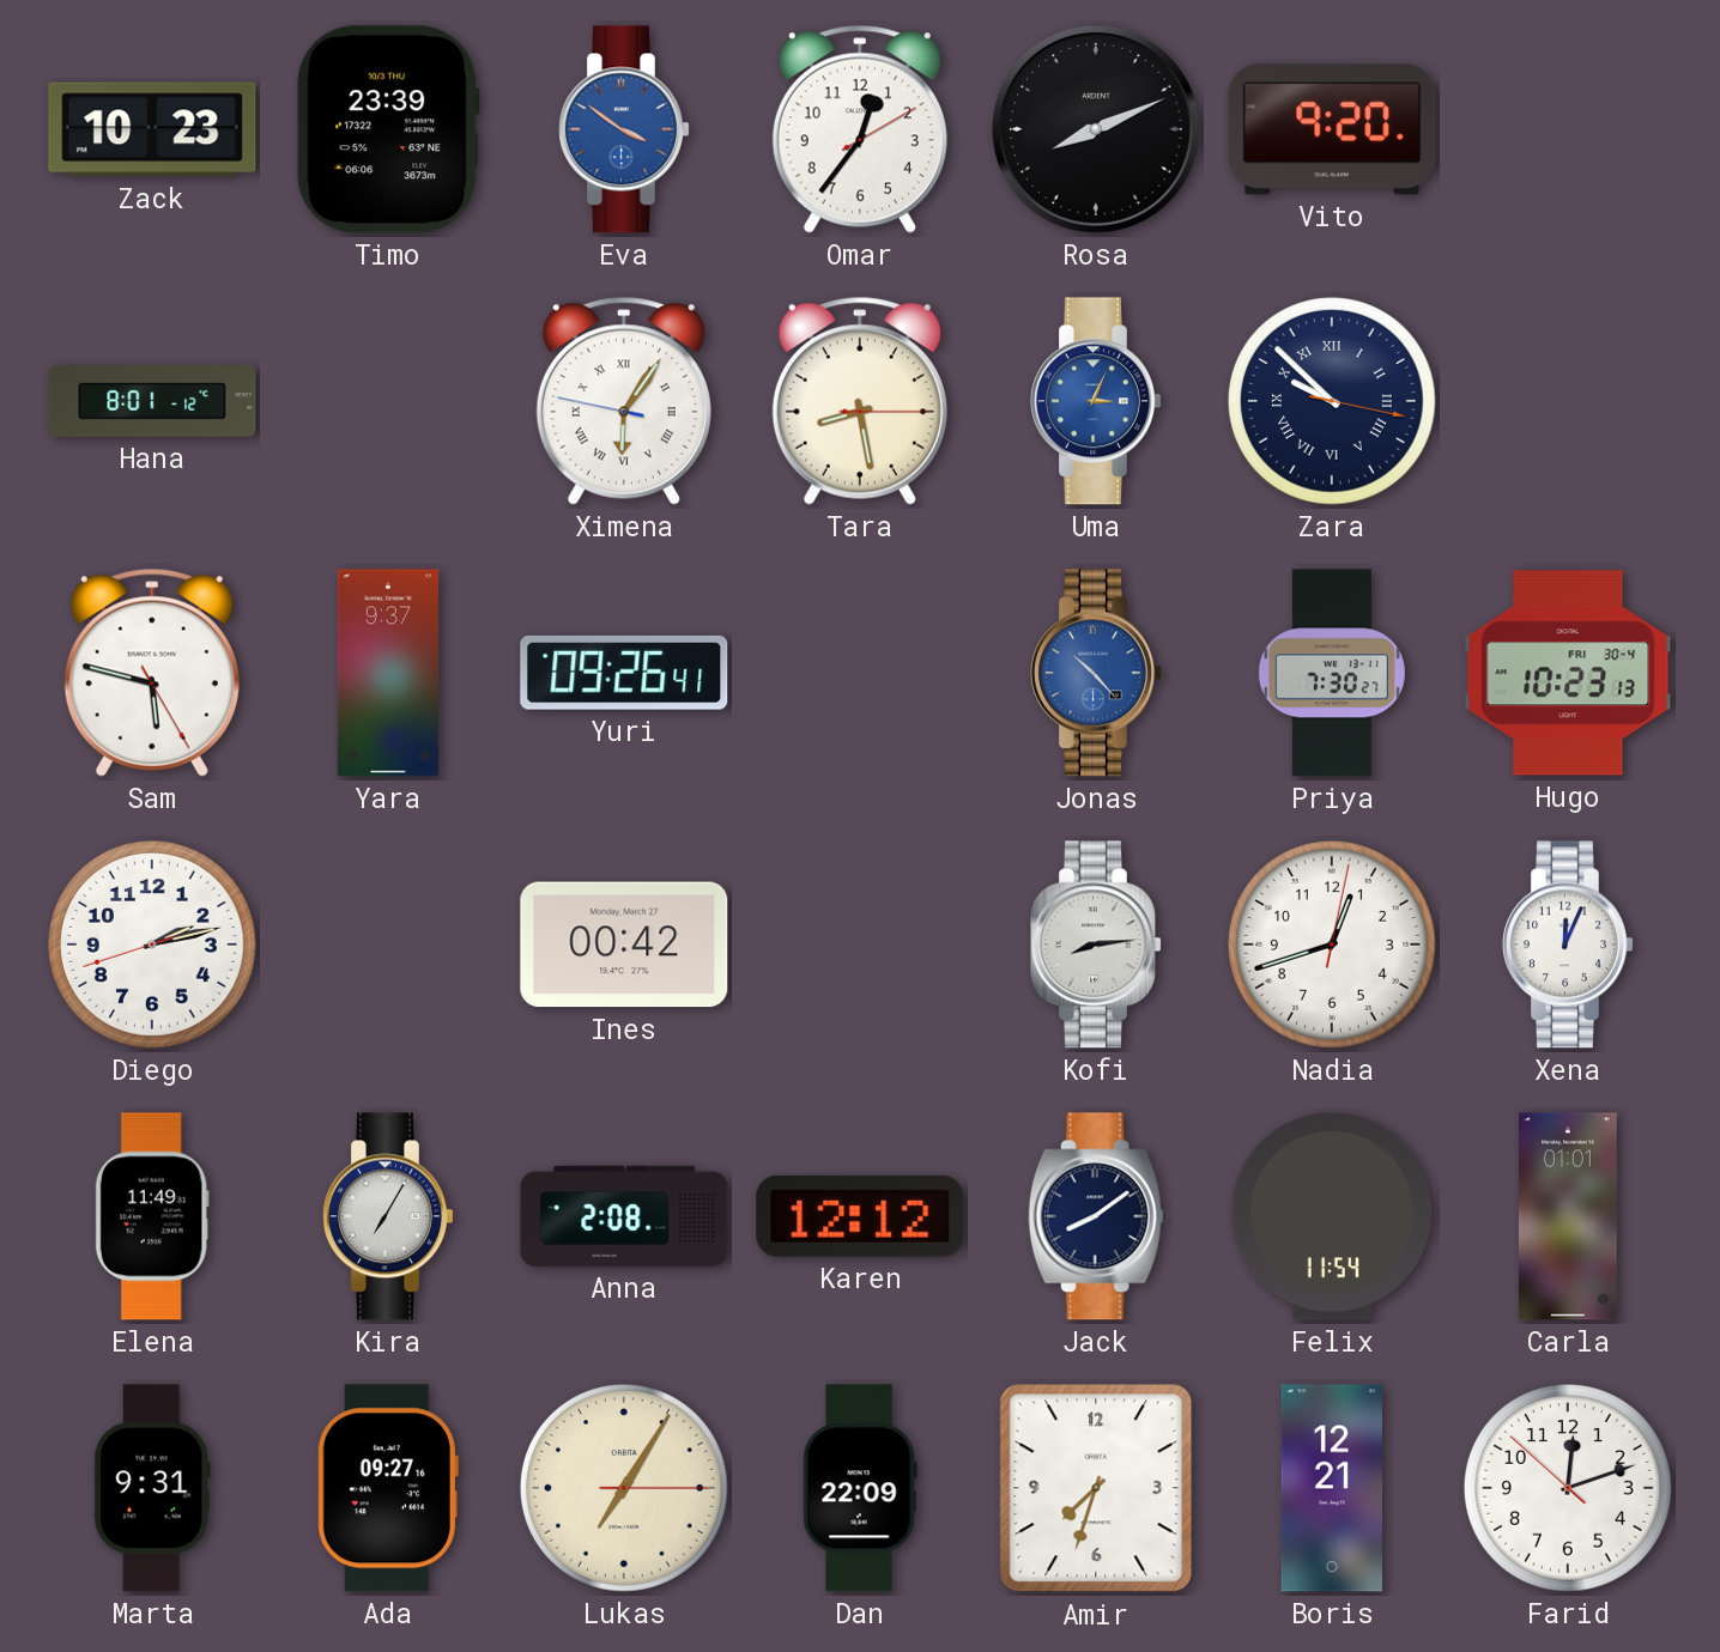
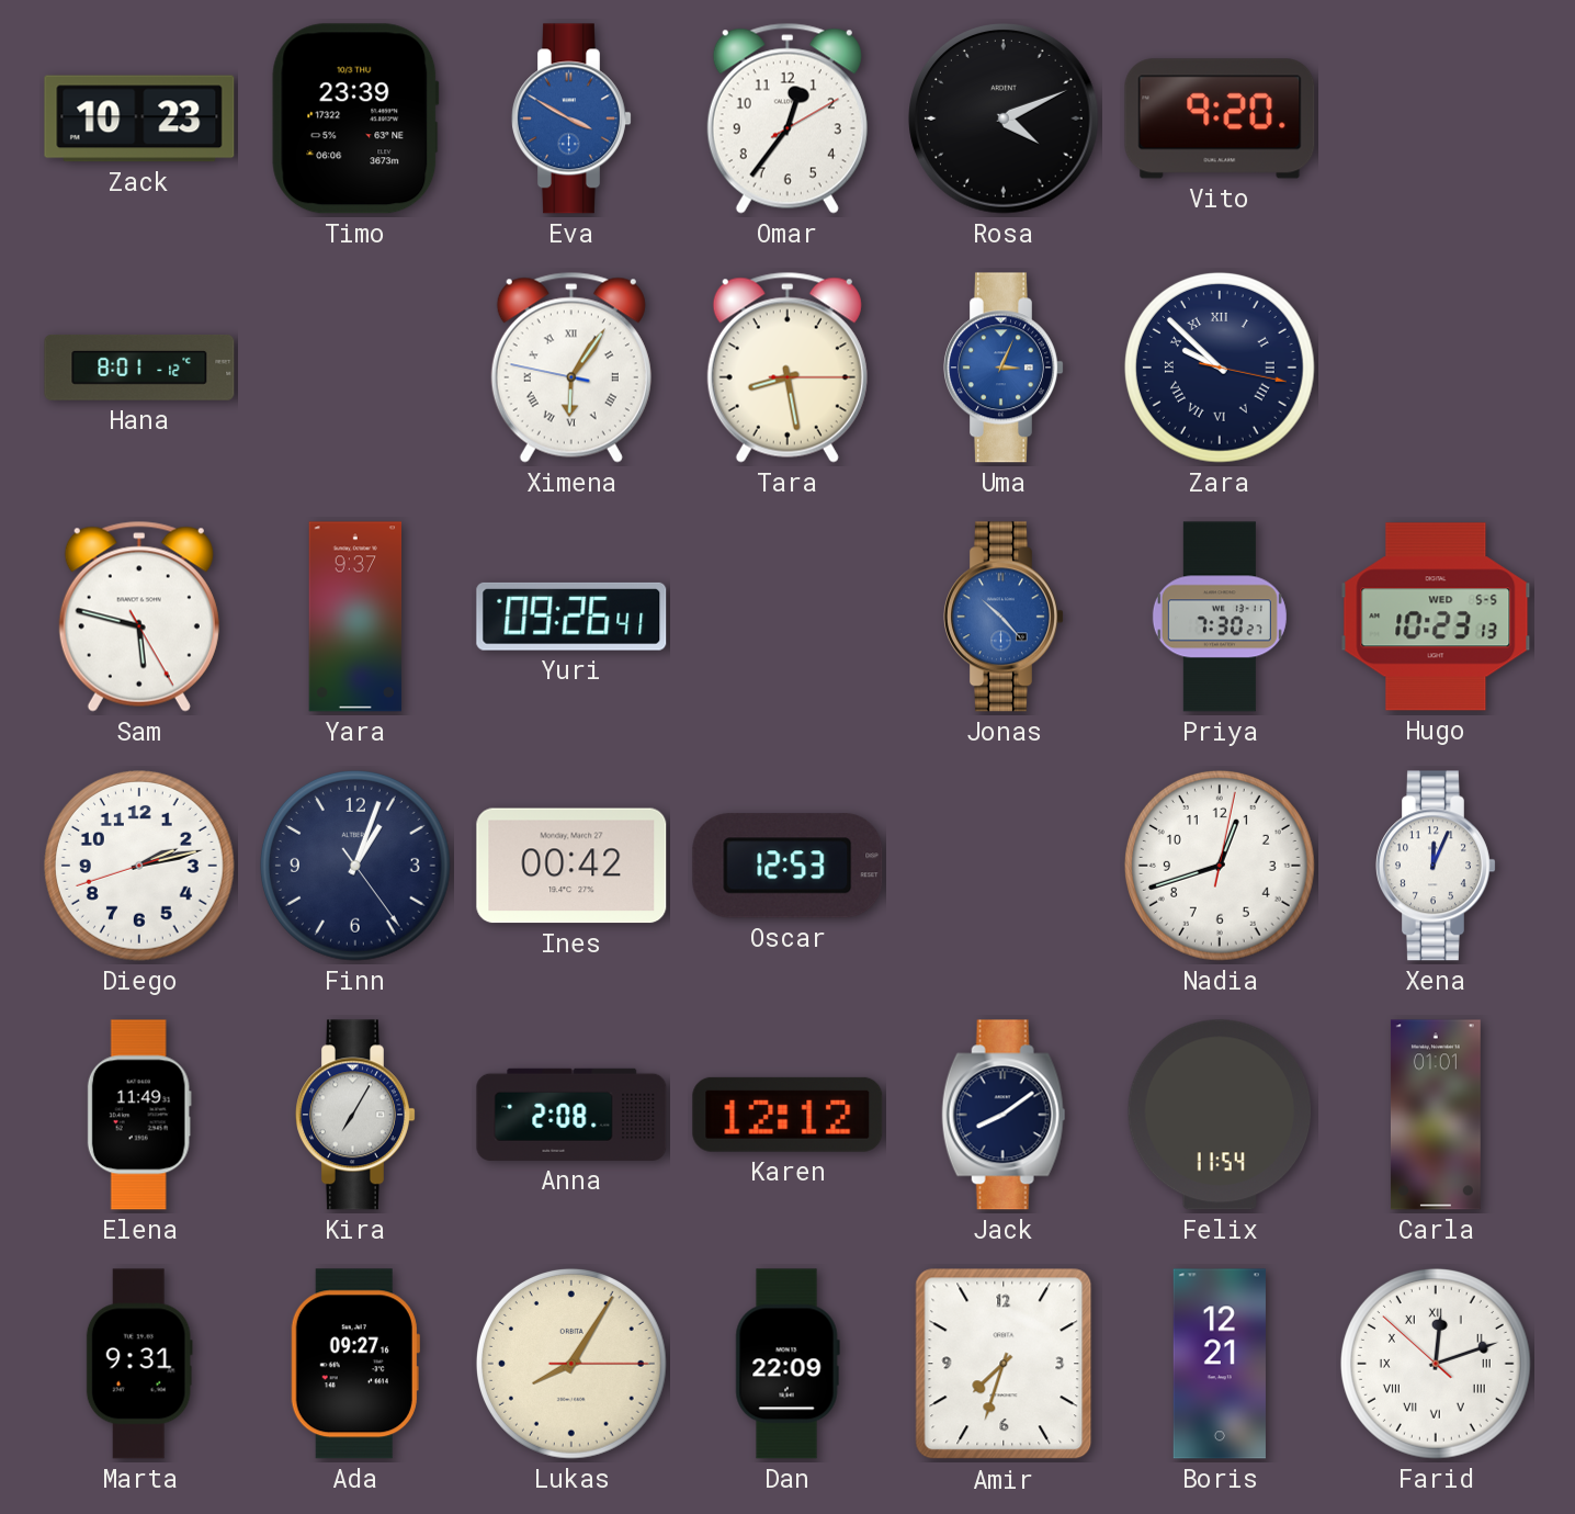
Eva: 3:51 -> 3:50
Rosa: 8:11 -> 4:11
Hugo date: FRI 30-4 -> WED 5-5
Finn: none -> 1:03
Oscar: none -> 12:53
Kofi: 8:14 -> none
Lukas: 7:05 -> 8:05
Farid numerals: Arabic -> Roman
